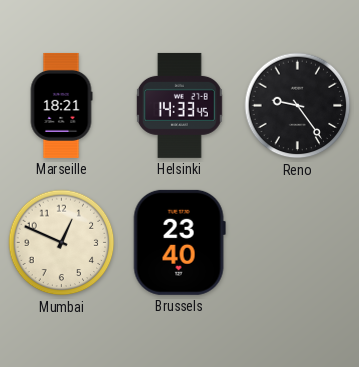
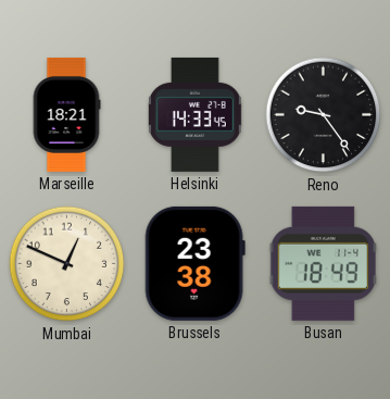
Brussels: 23:40 -> 23:38
Busan: none -> 18:49
